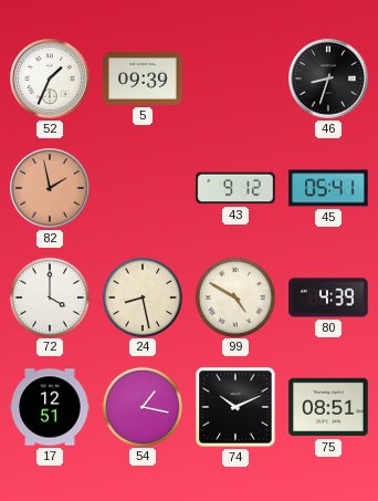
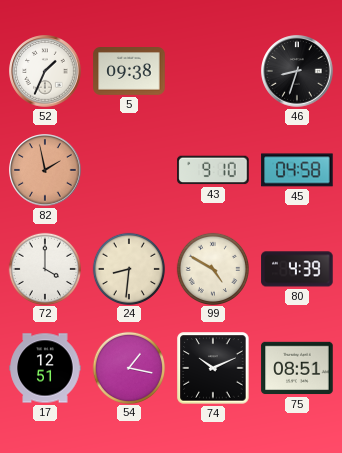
5: 09:39 -> 09:38
43: 9:12 -> 9:10
45: 05:41 -> 04:58
24: 8:28 -> 8:31
